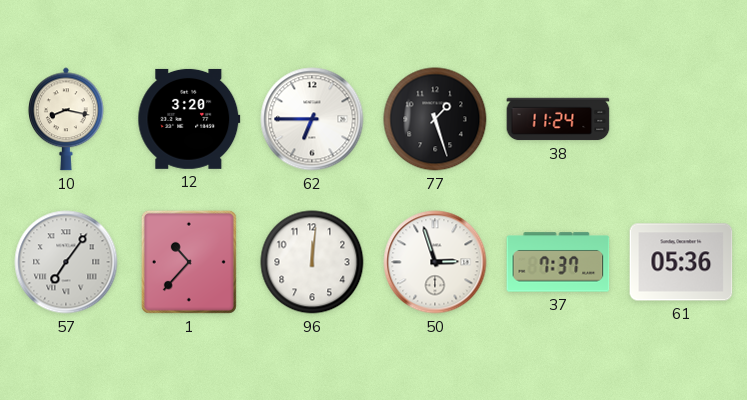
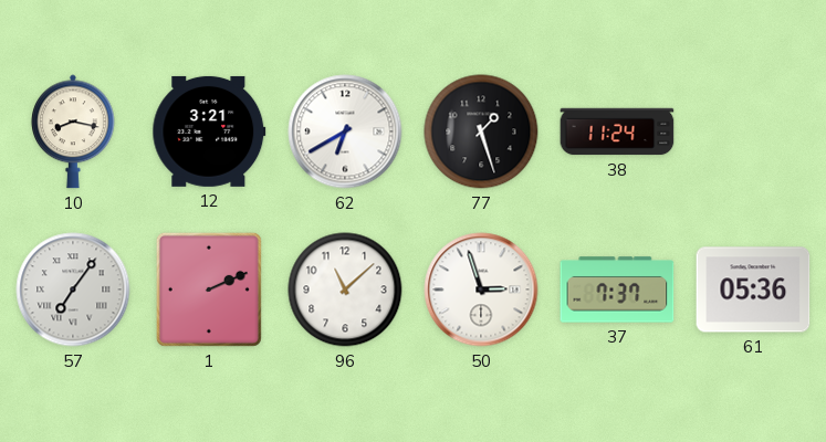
12: 3:20 -> 3:21
62: 6:45 -> 6:40
1: 10:37 -> 2:11
96: 12:01 -> 11:08
